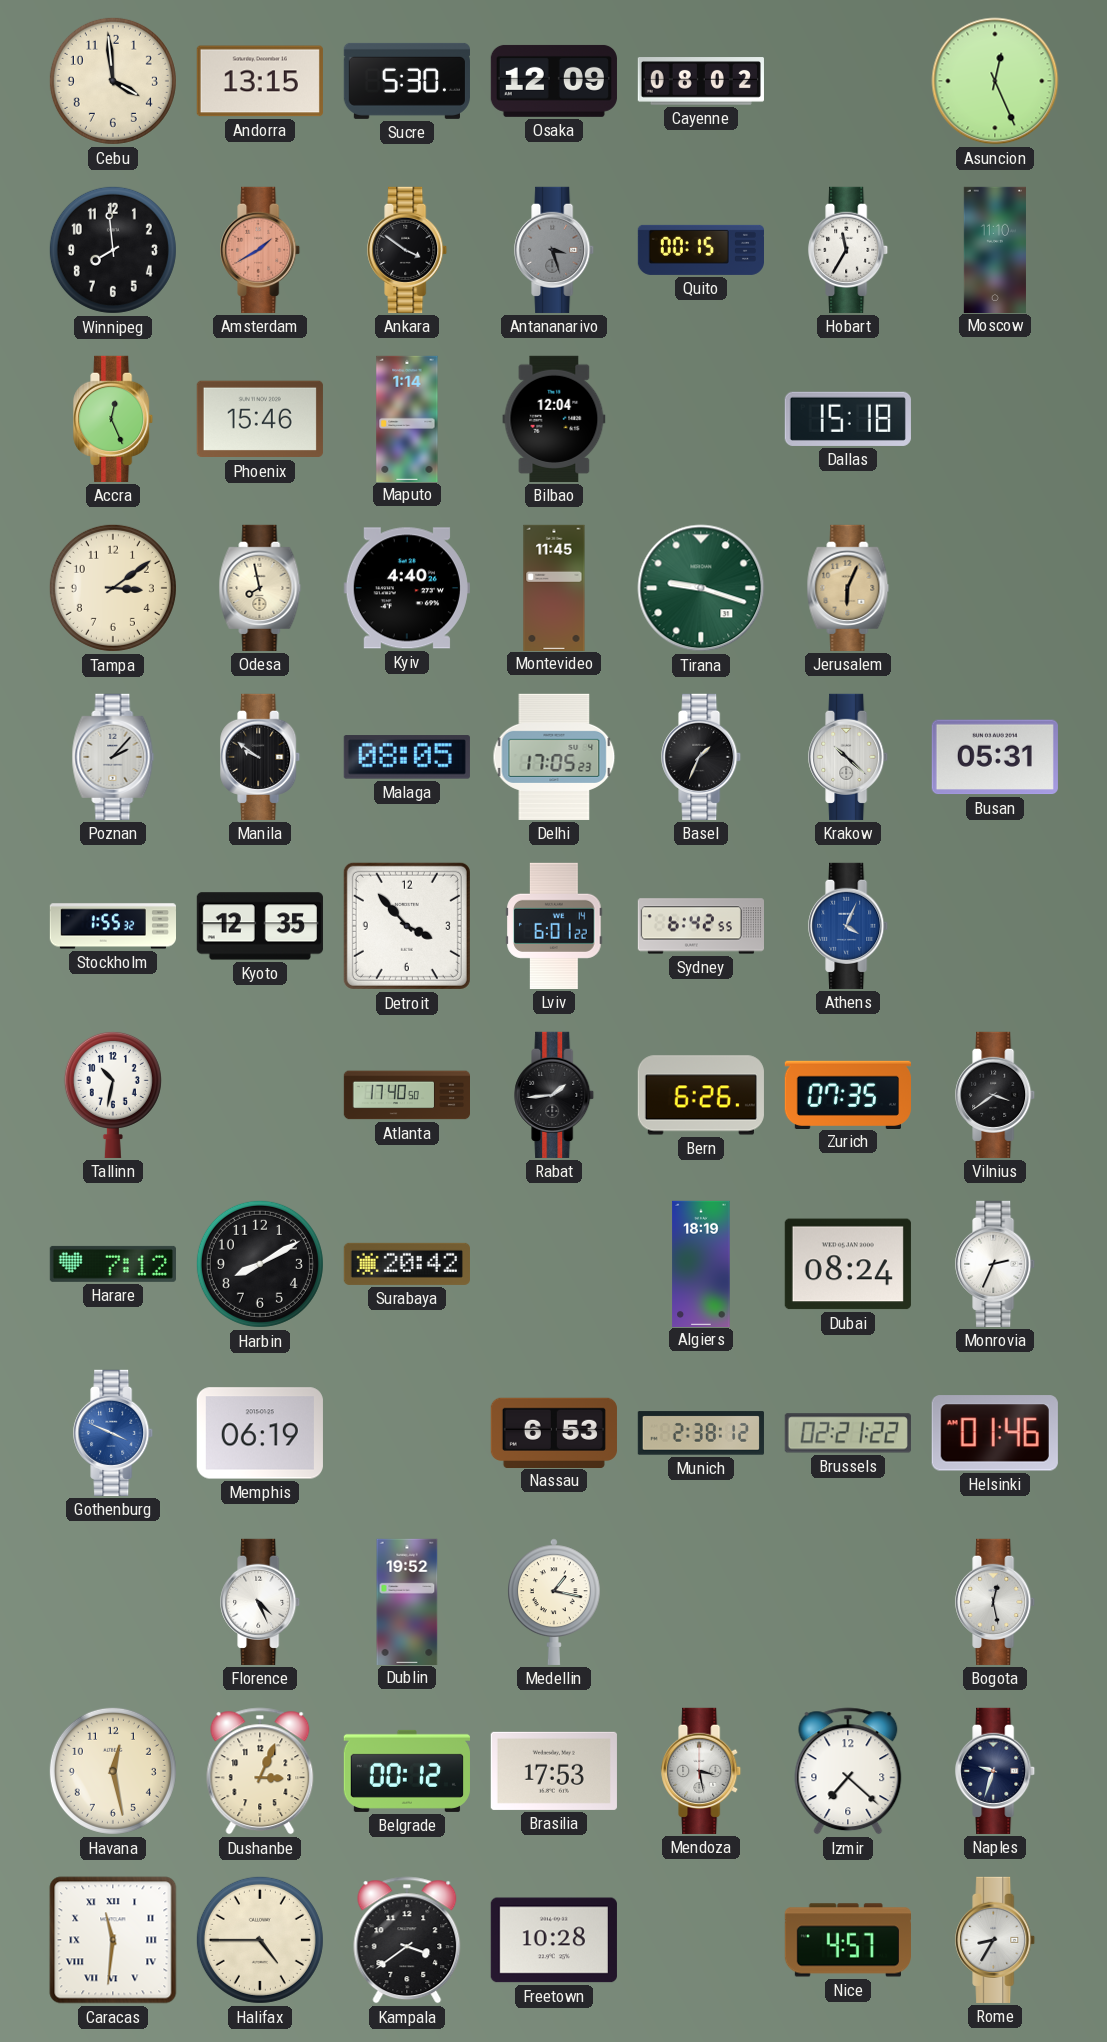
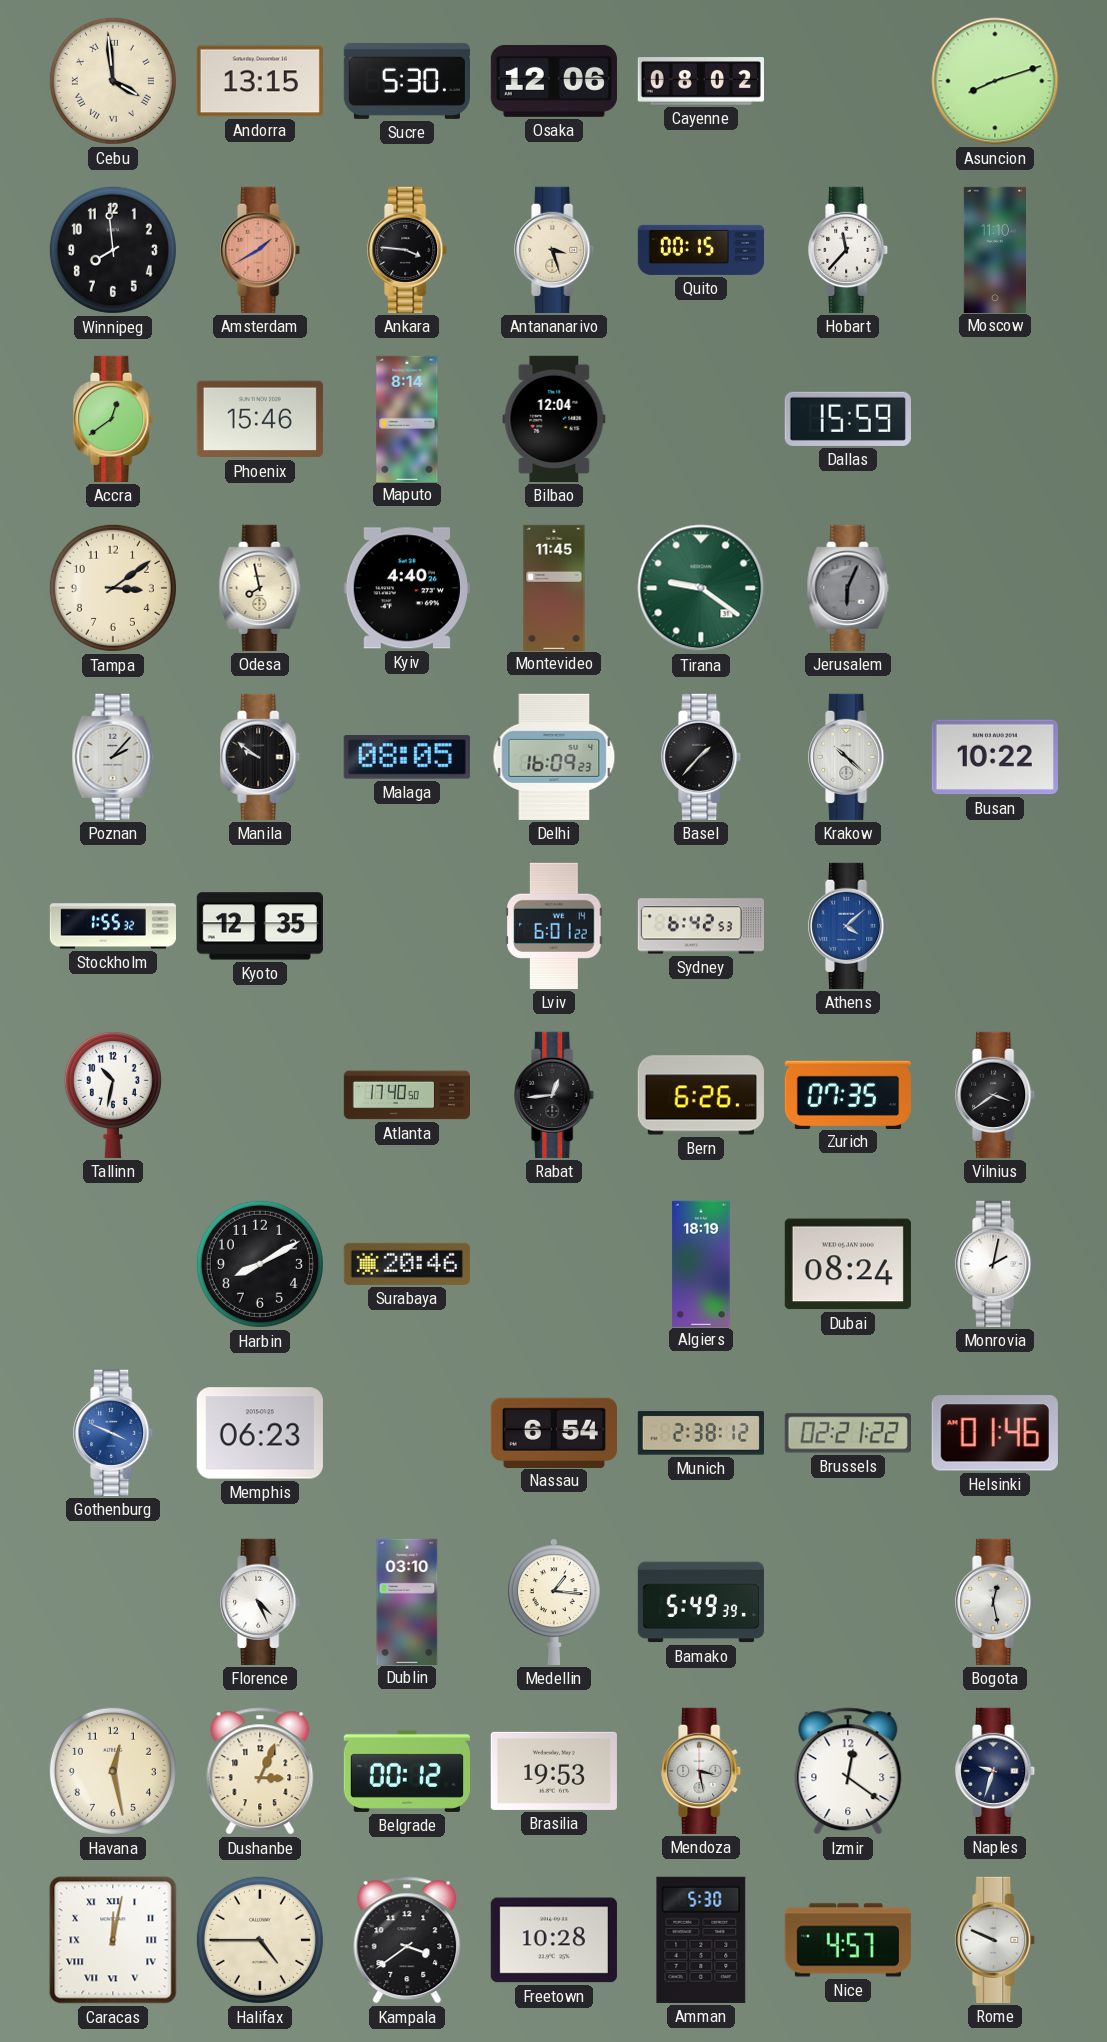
Cebu numerals: Arabic -> Roman
Osaka: 12:09 -> 12:06
Asuncion: 12:26 -> 8:12
Ankara: 3:51 -> 3:46
Antananarivo dial: grey -> cream
Hobart: 11:35 -> 11:37
Accra: 12:26 -> 12:39
Maputo: 1:14 -> 8:14
Dallas: 15:18 -> 15:59
Tirana: 9:18 -> 9:21
Jerusalem dial: champagne -> grey
Delhi: 17:05 -> 16:09
Basel: 1:34 -> 1:37
Busan: 05:31 -> 10:22
Detroit: 3:53 -> none
Sydney: 6:42:55 -> 6:42:53
Athens: 4:04 -> 4:08
Rabat: 1:44 -> 12:44
Harare: 7:12 -> none
Surabaya: 20:42 -> 20:46
Monrovia: 2:34 -> 2:02
Memphis: 06:19 -> 06:23
Nassau: 6:53 -> 6:54
Dublin: 19:52 -> 03:10
Medellin: 1:17 -> 1:16
Bamako: none -> 5:49
Brasilia: 17:53 -> 19:53
Izmir: 7:22 -> 12:21
Caracas: 11:31 -> 12:02
Amman: none -> 5:30
Rome: 8:35 -> 9:49
